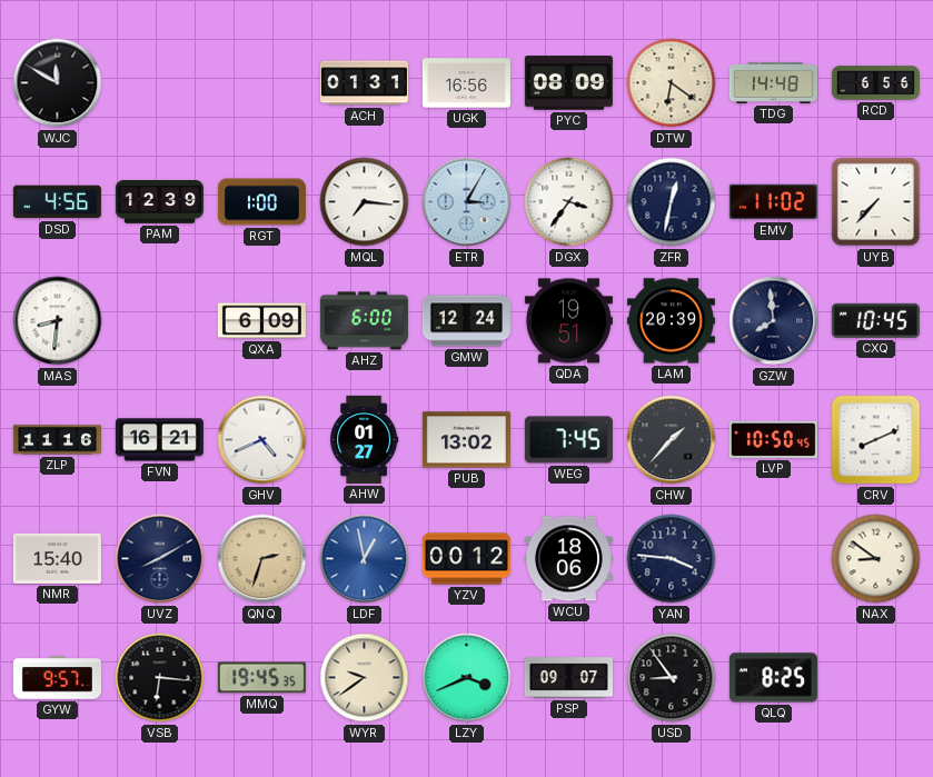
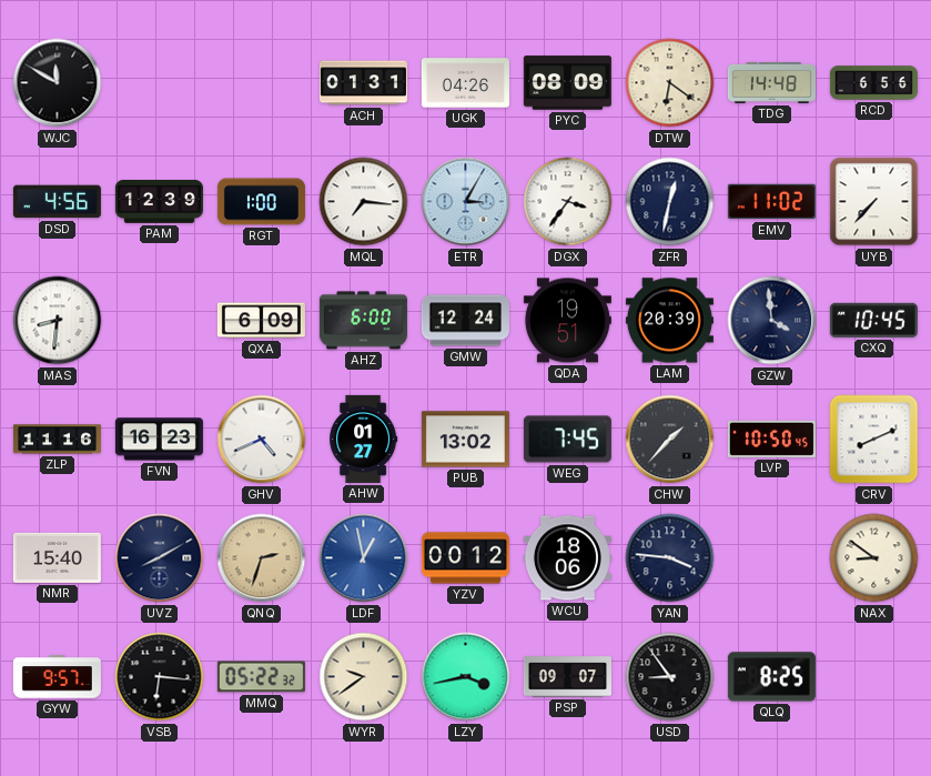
UGK: 16:56 -> 04:26
GZW: 7:59 -> 3:59
FVN: 16:21 -> 16:23
MMQ: 19:45 -> 05:22
LZY: 3:41 -> 3:43
